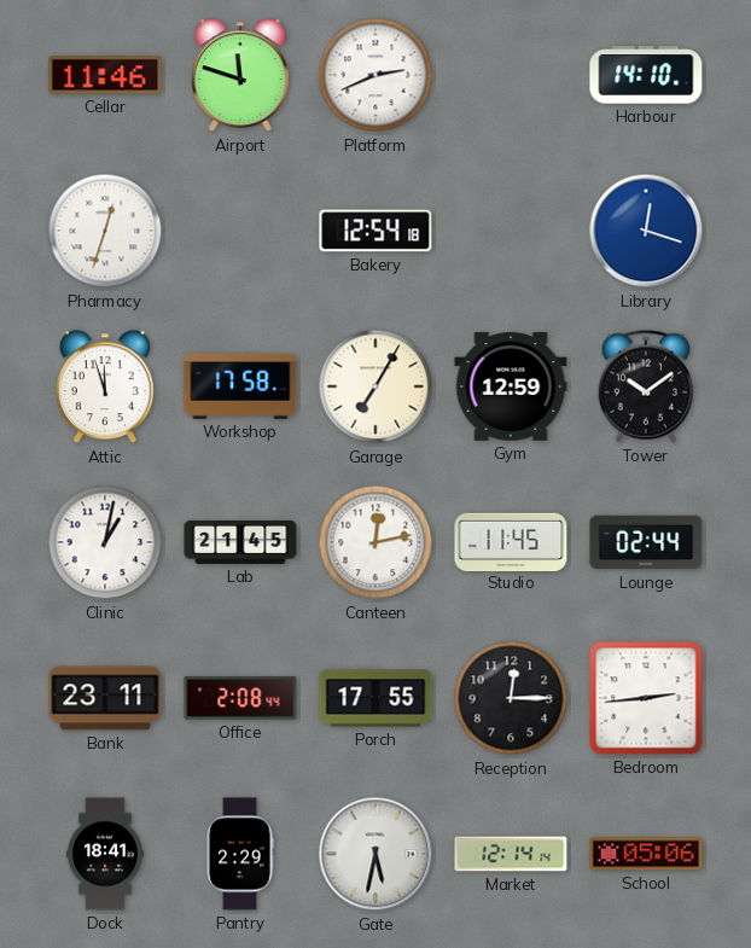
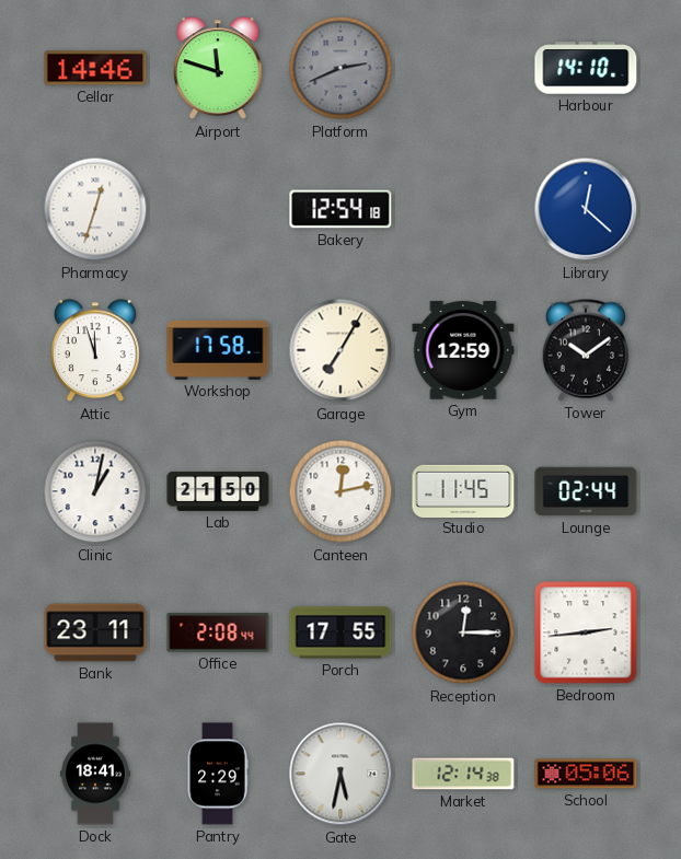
Cellar: 11:46 -> 14:46
Platform dial: white -> grey
Library: 12:18 -> 12:22
Lab: 21:45 -> 21:50
Market: 12:14:14 -> 12:14:38
